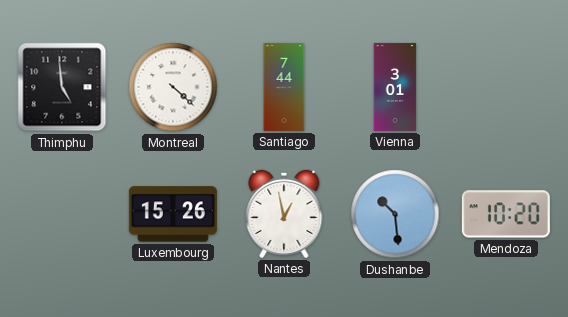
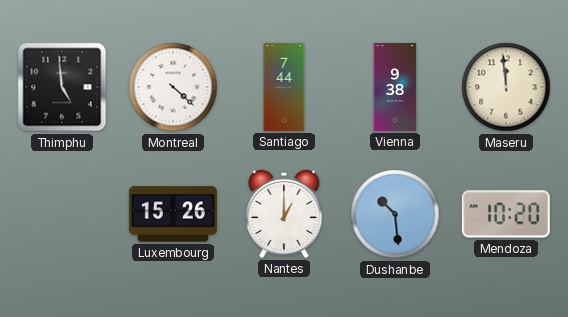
Vienna: 3:01 -> 9:38
Maseru: none -> 11:59
Nantes: 12:58 -> 1:00
